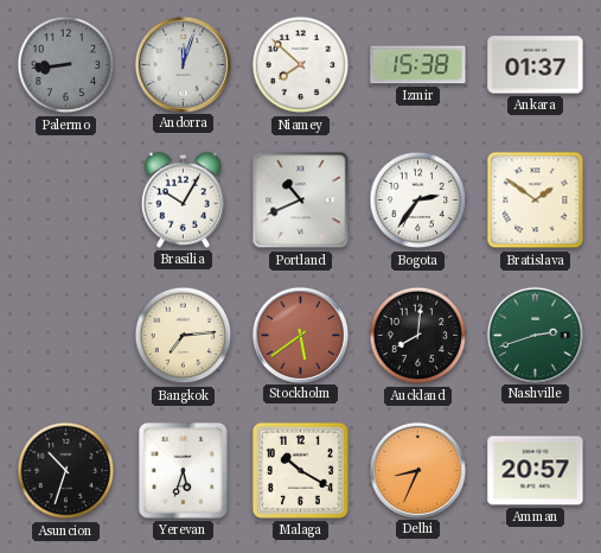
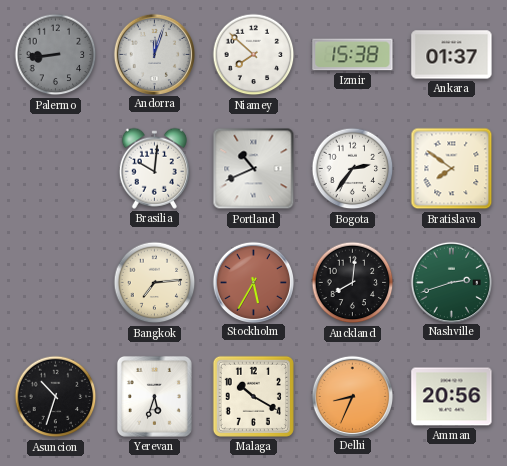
Brasilia: 10:05 -> 10:01
Bratislava: 1:51 -> 7:51
Stockholm: 5:39 -> 5:35
Amman: 20:57 -> 20:56
